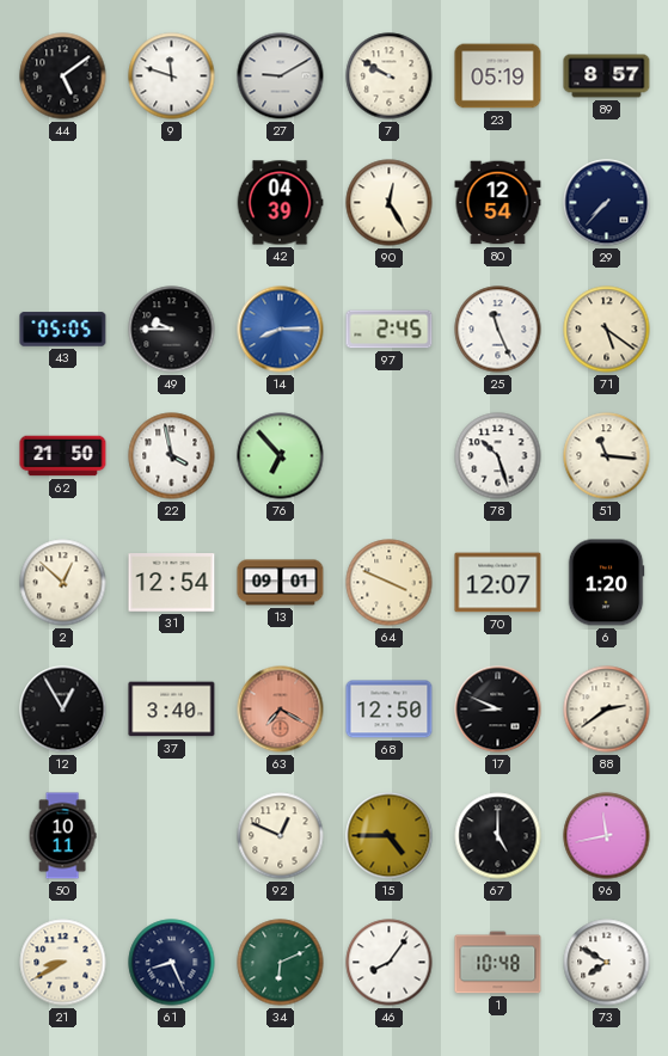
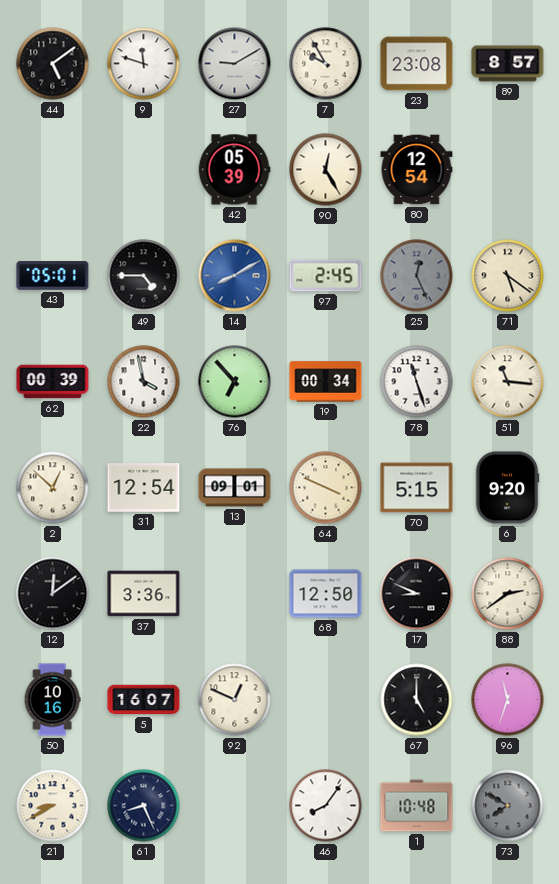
7: 9:50 -> 9:55
23: 05:19 -> 23:08
42: 04:39 -> 05:39
29: 7:37 -> none
43: 05:05 -> 05:01
49: 9:45 -> 4:45
14: 8:15 -> 8:10
25: 11:26 -> 12:26
25 dial: white -> grey
62: 21:50 -> 00:39
19: none -> 00:34
78: 10:27 -> 11:27
70: 12:07 -> 5:15
6: 1:20 -> 9:20
12: 12:55 -> 12:09
37: 3:40 -> 3:36
63: 7:20 -> none
50: 10:11 -> 10:16
5: none -> 16:07
15: 4:45 -> none
96: 11:43 -> 11:33
34: 6:11 -> none
73 dial: white -> grey
